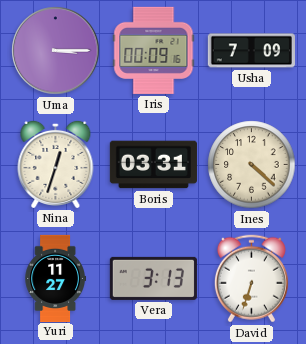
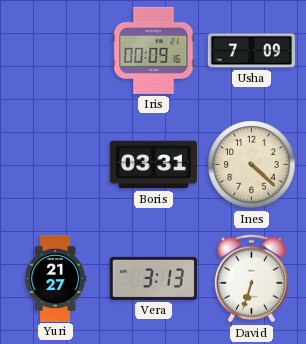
Uma: 3:15 -> none
Nina: 12:33 -> none
Yuri: 11:27 -> 21:27
